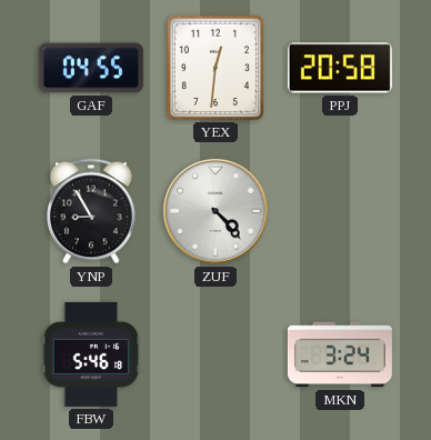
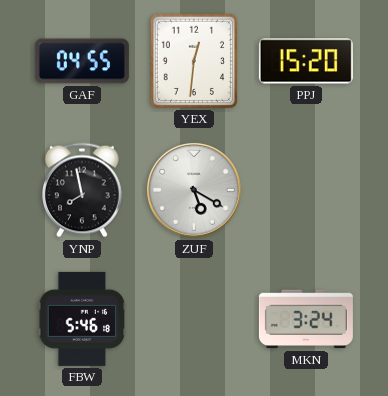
PPJ: 20:58 -> 15:20
YNP: 8:55 -> 7:58
ZUF: 4:23 -> 5:20
